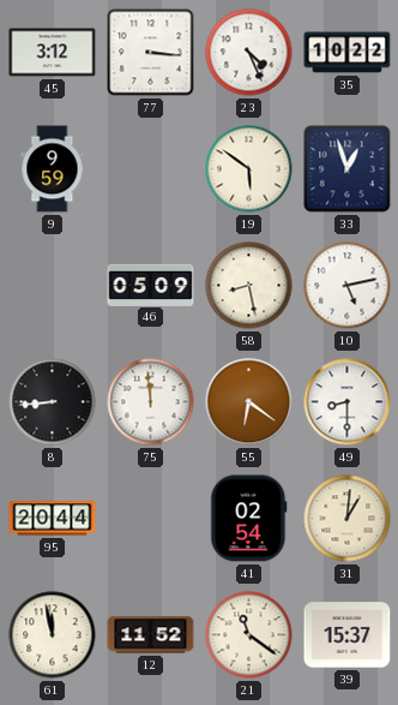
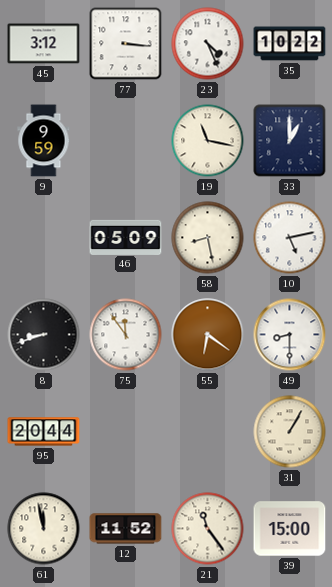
19: 5:51 -> 11:17
33: 12:57 -> 1:00
8: 8:44 -> 8:42
75: 11:59 -> 11:54
41: 02:54 -> none
31: 1:01 -> 1:05
21: 11:21 -> 11:24
39: 15:37 -> 15:00
